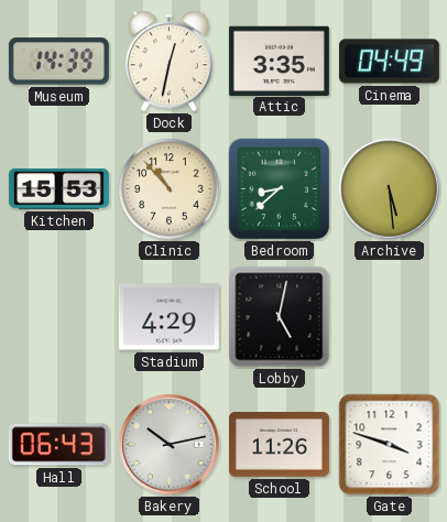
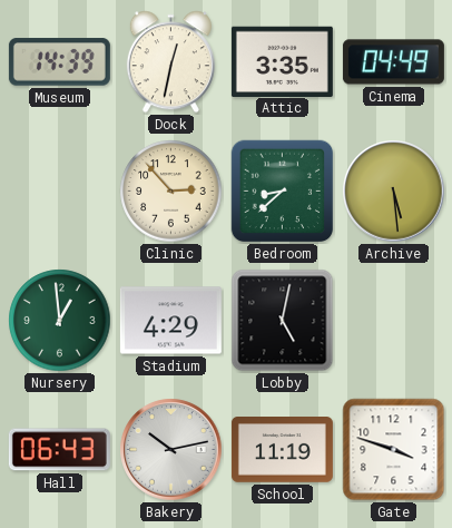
Kitchen: 15:53 -> none
Clinic: 10:53 -> 2:53
Nursery: none -> 12:59
School: 11:26 -> 11:19
